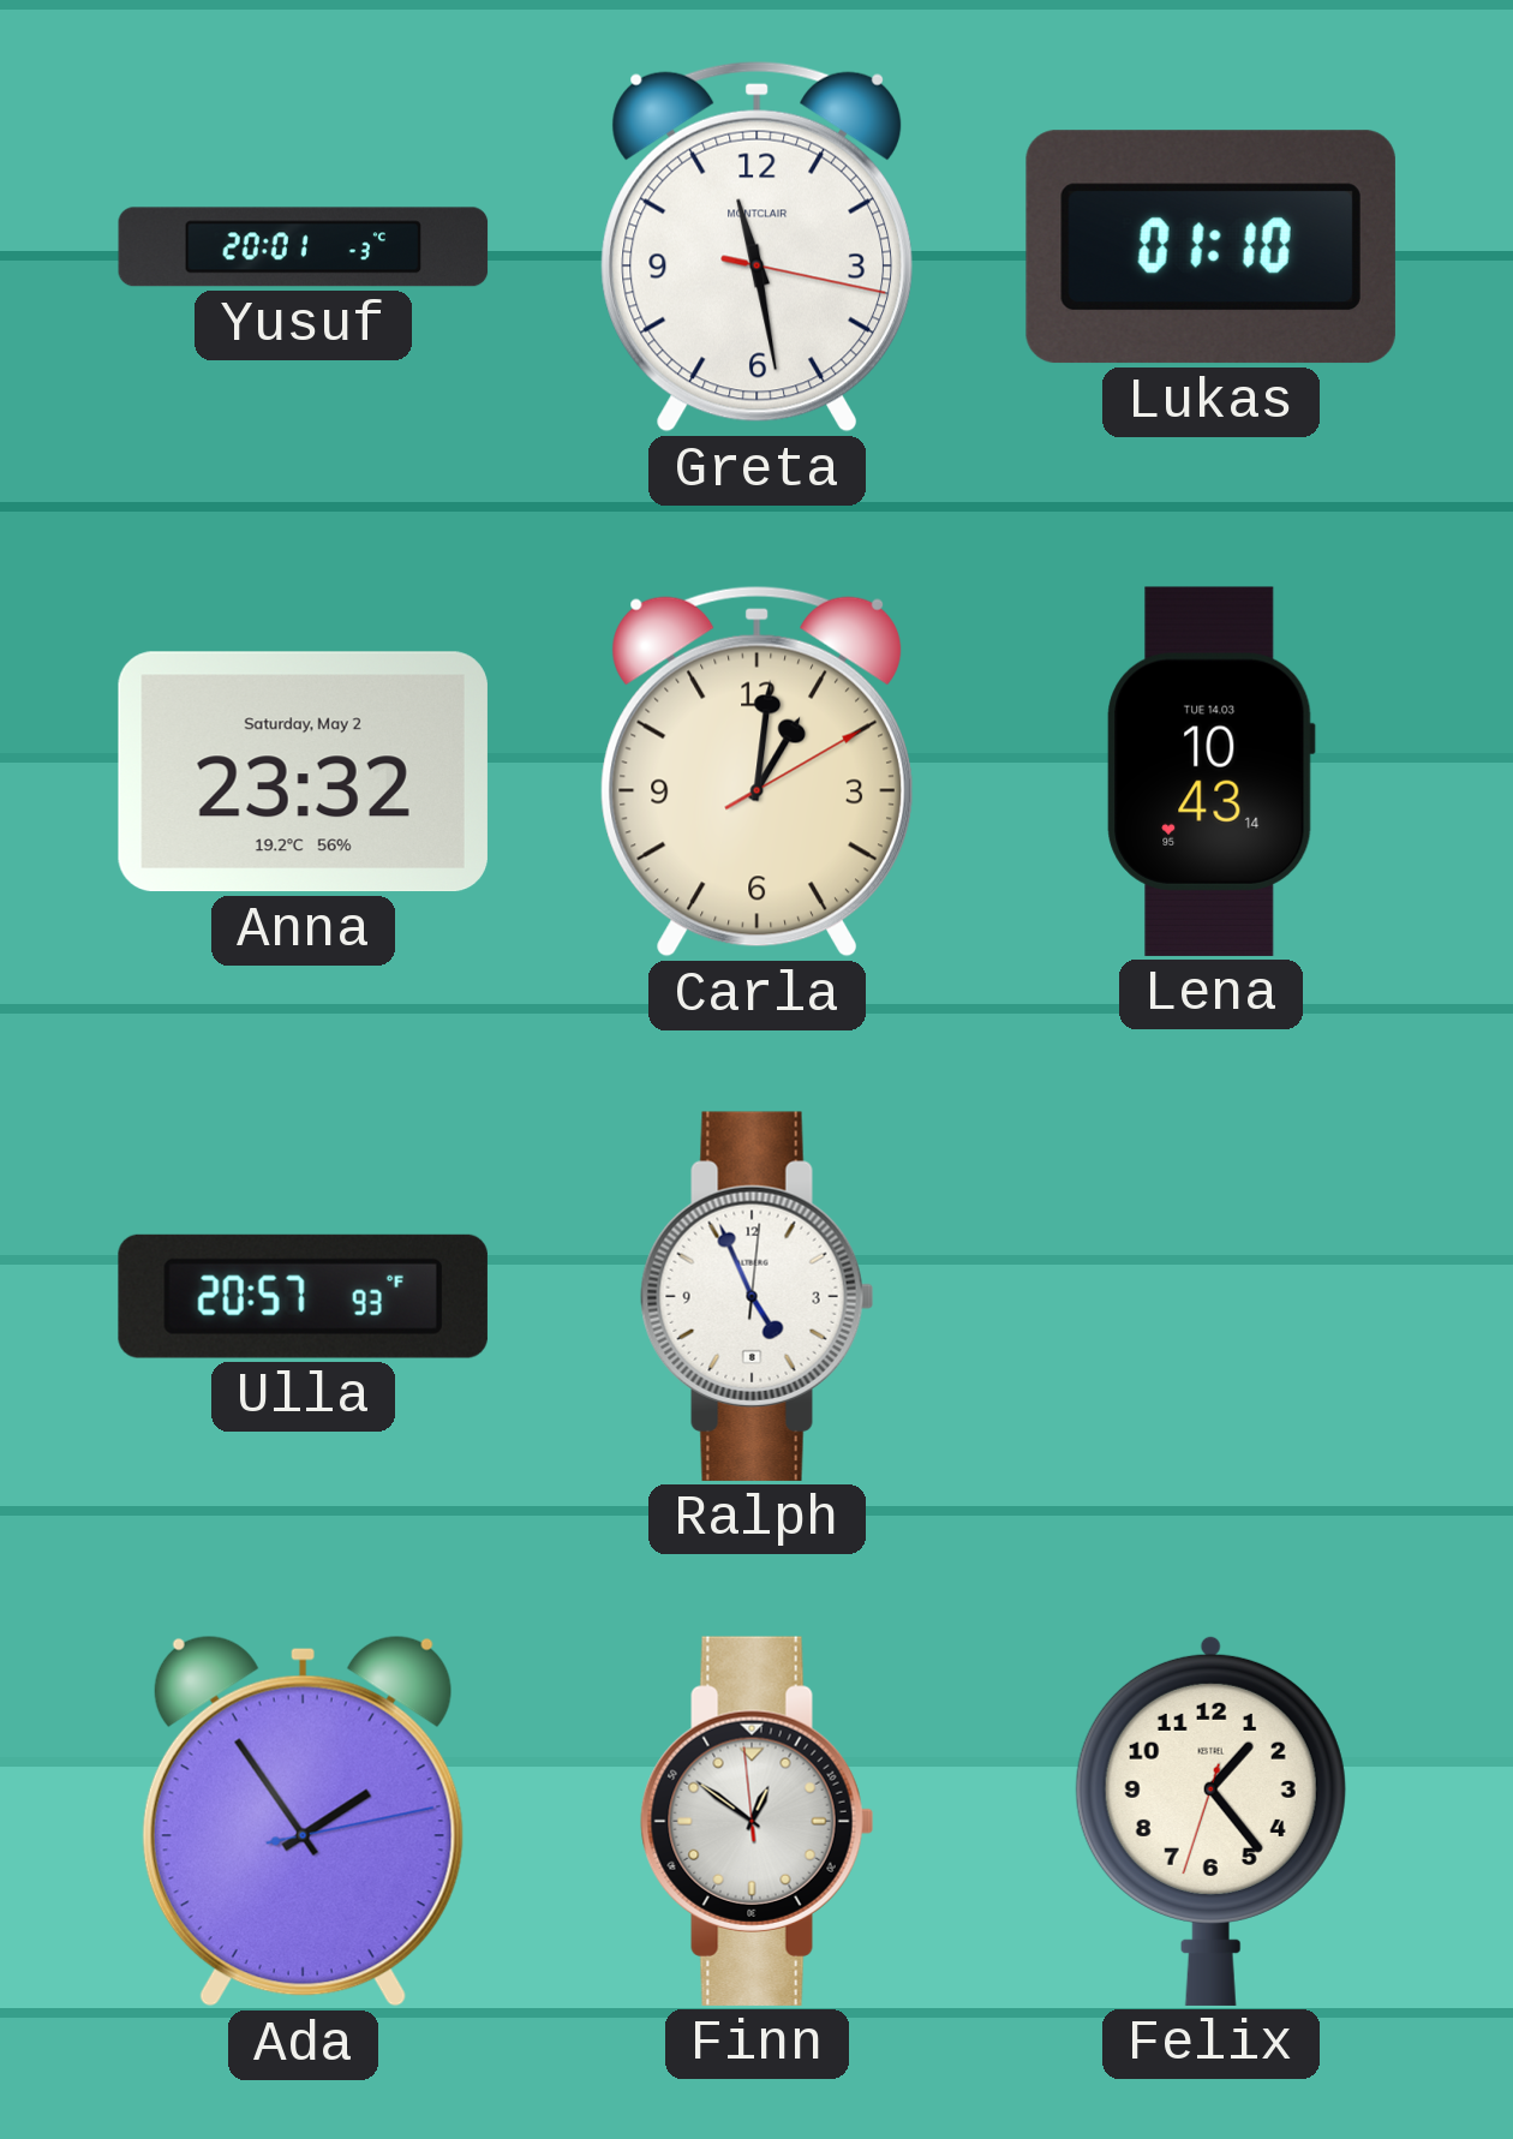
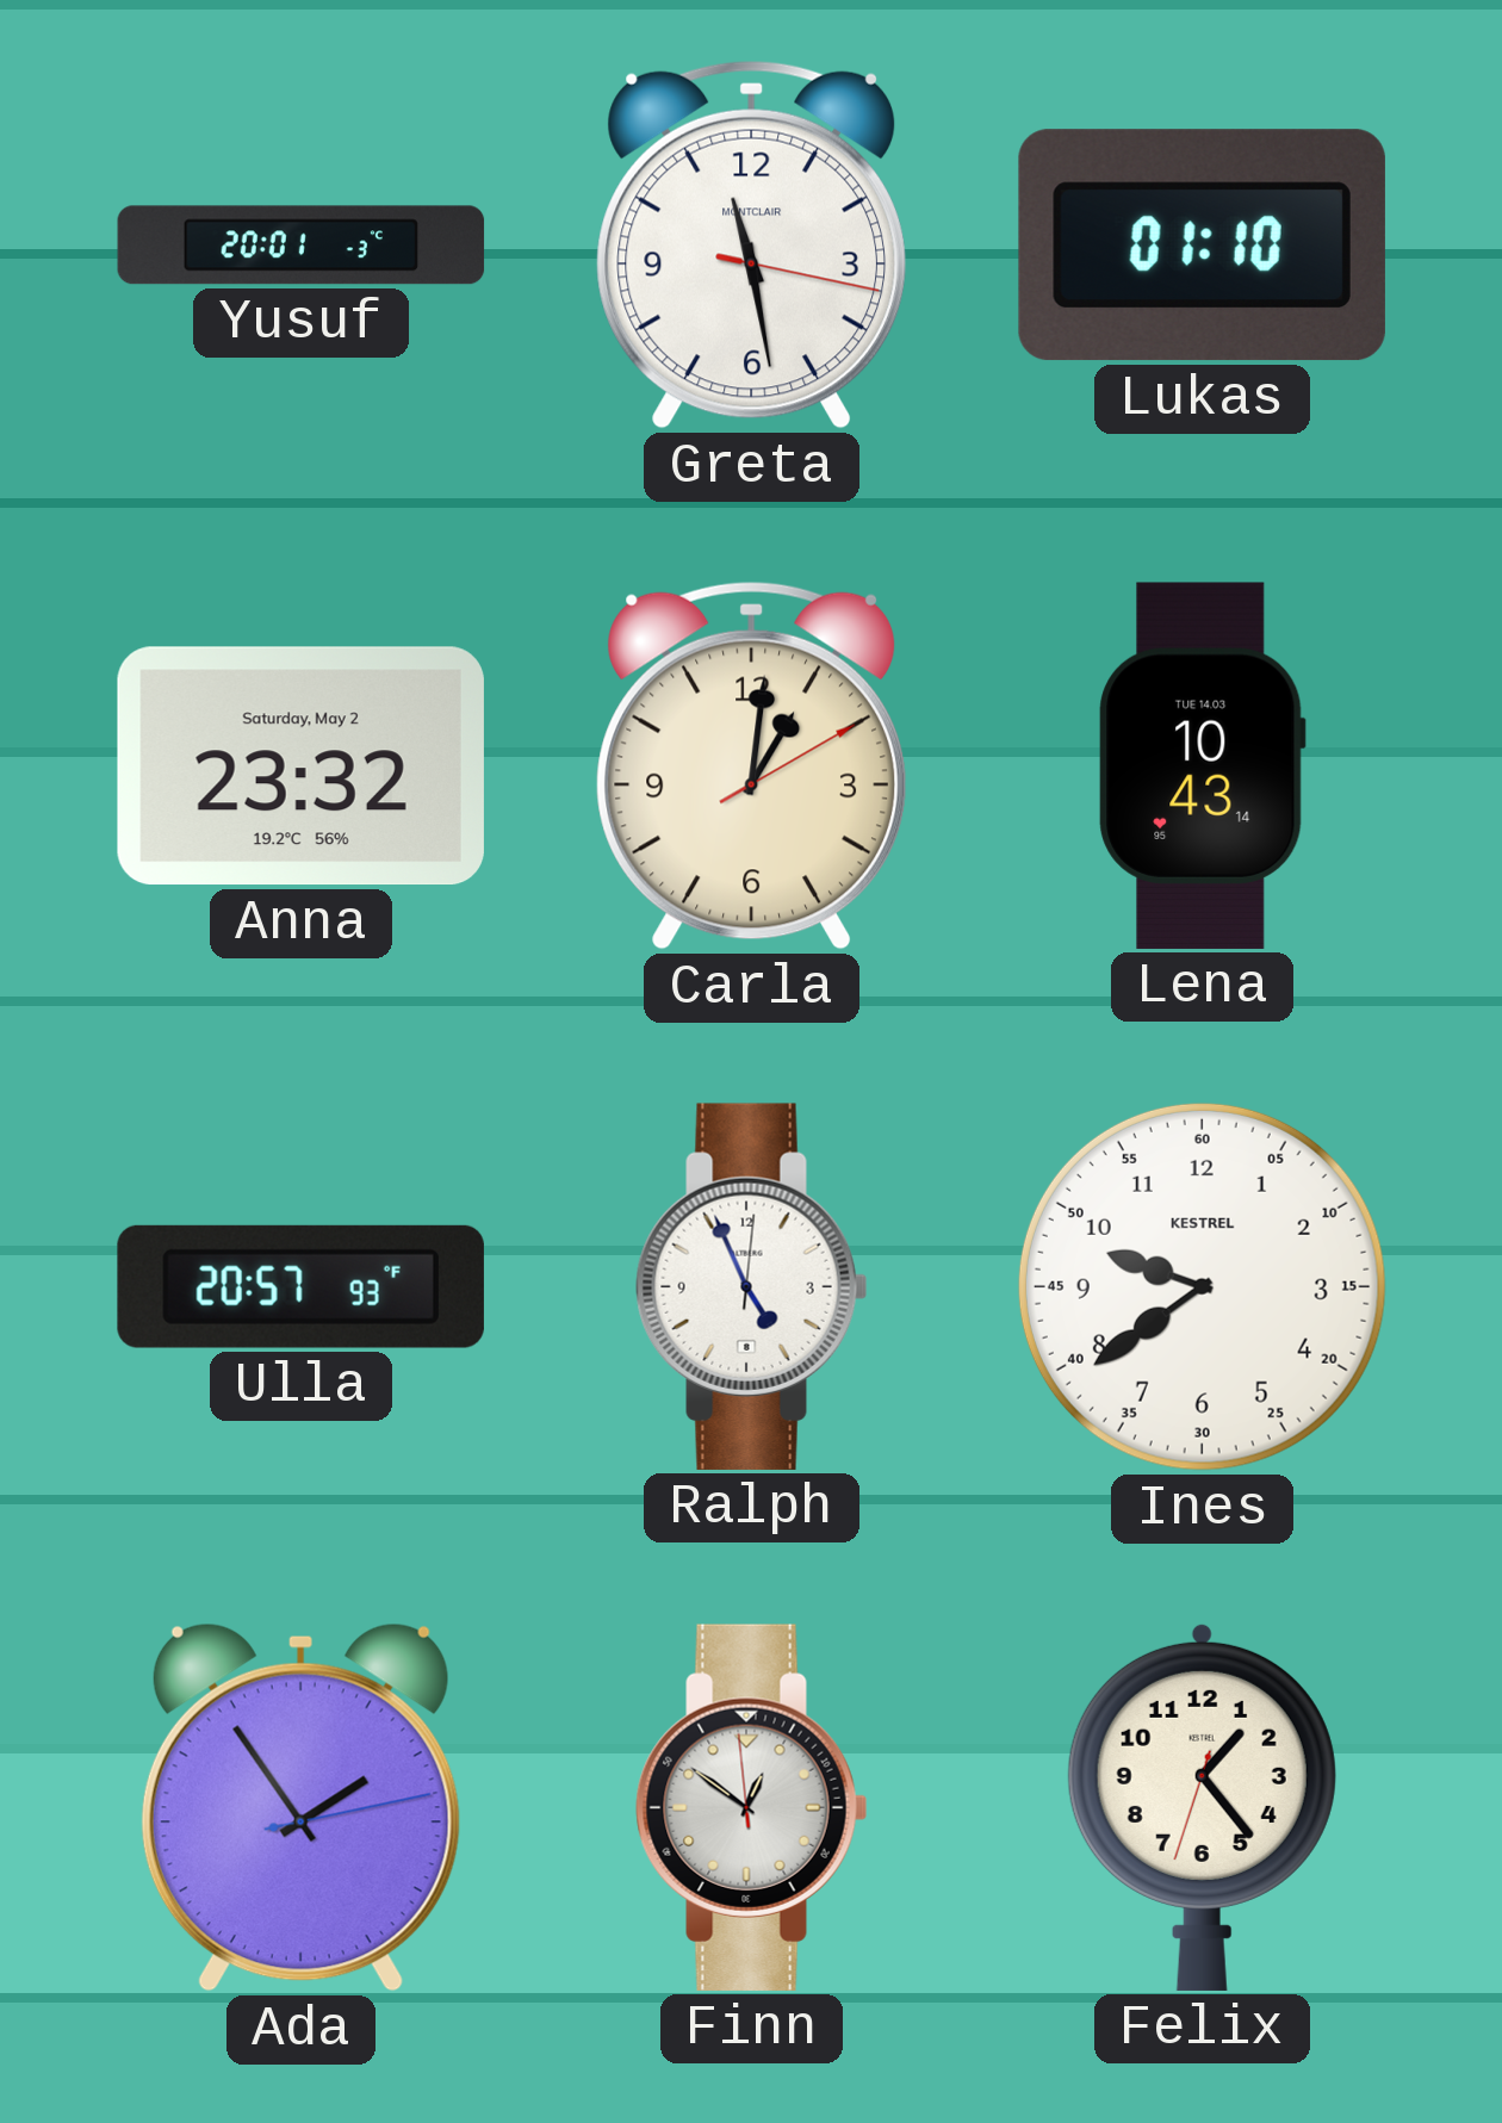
Ines: none -> 9:39
